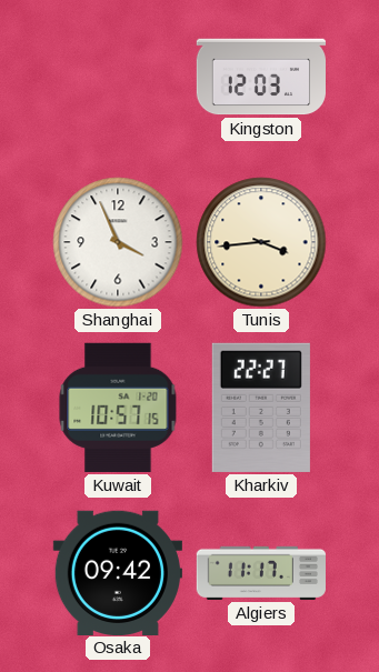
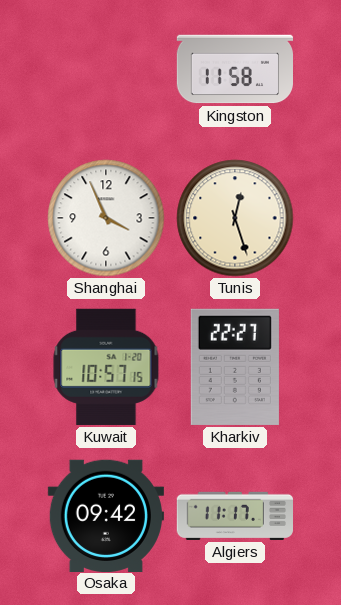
Kingston: 12:03 -> 11:58
Tunis: 3:44 -> 12:27
